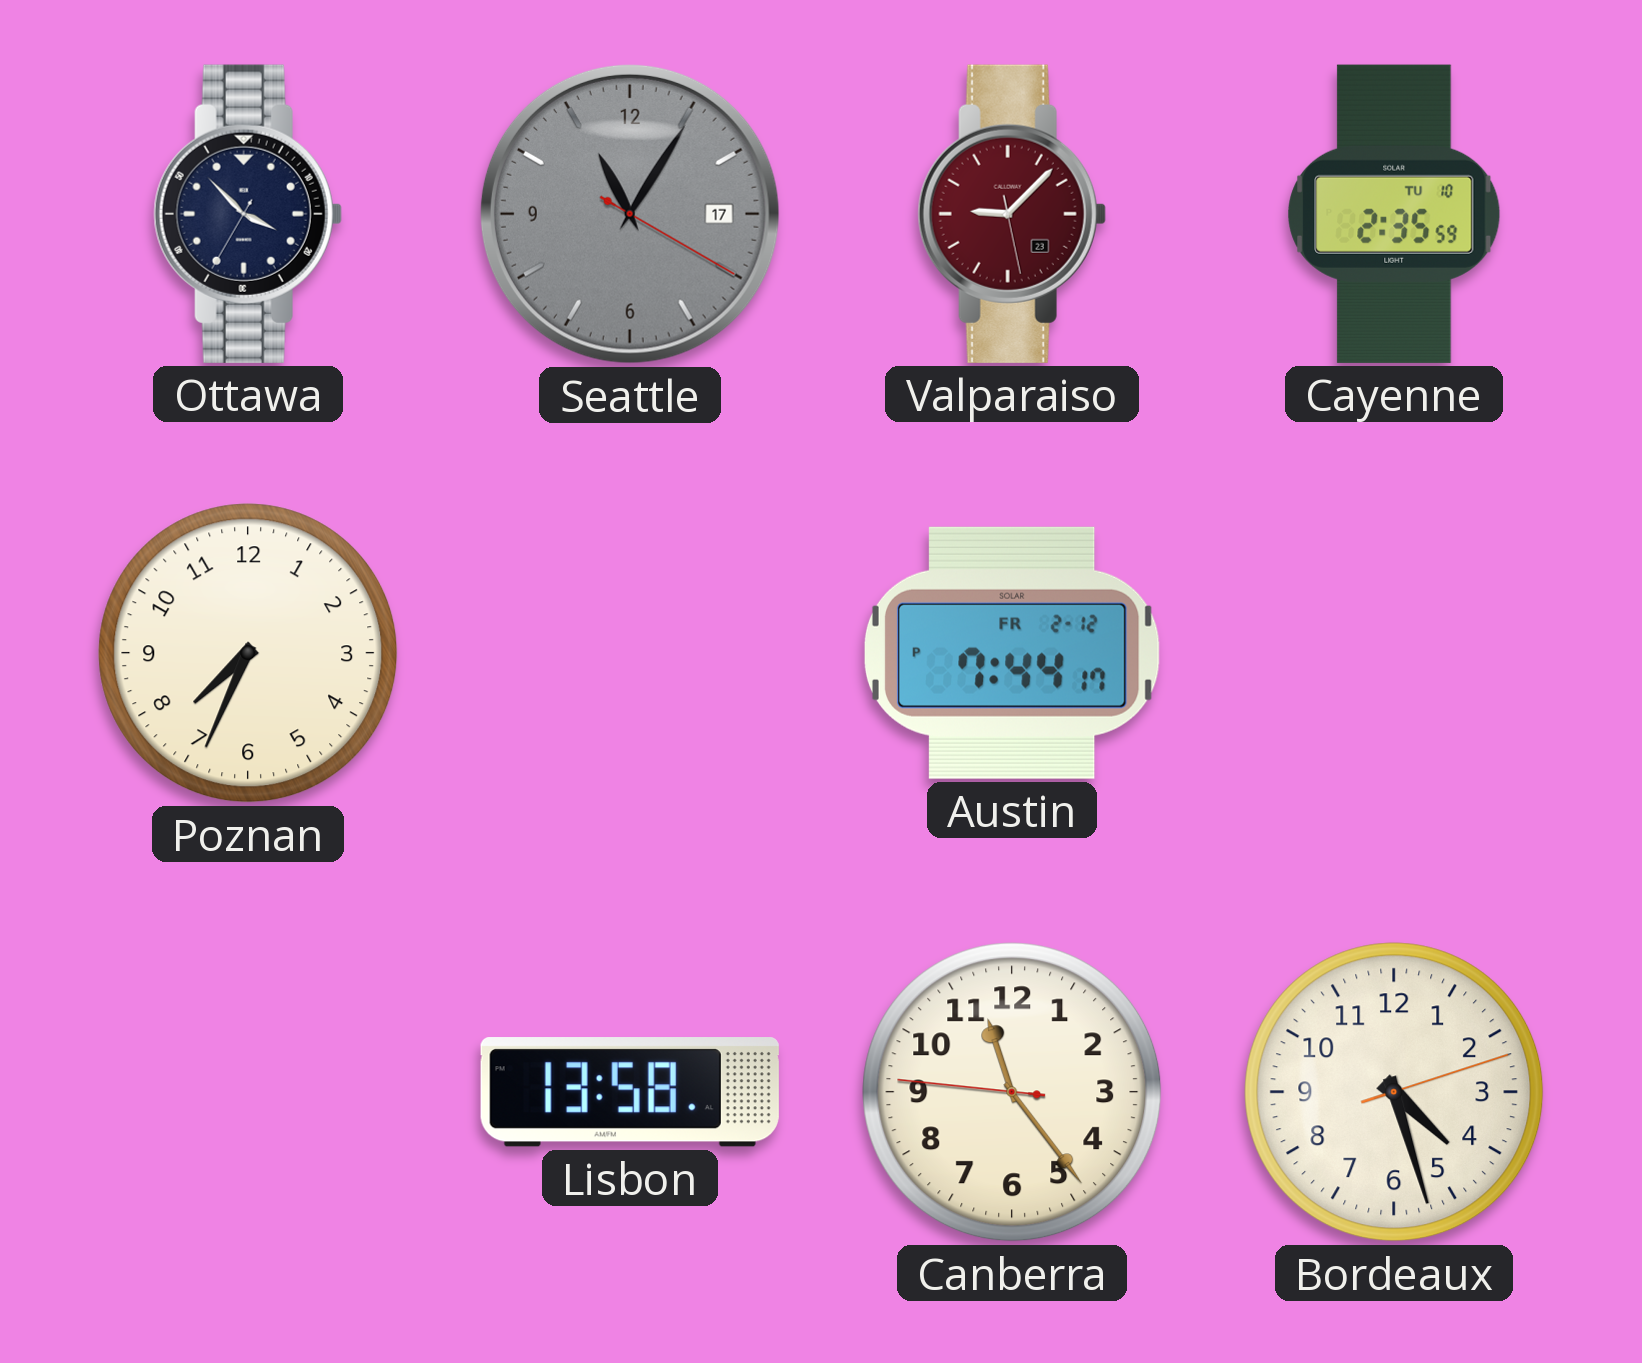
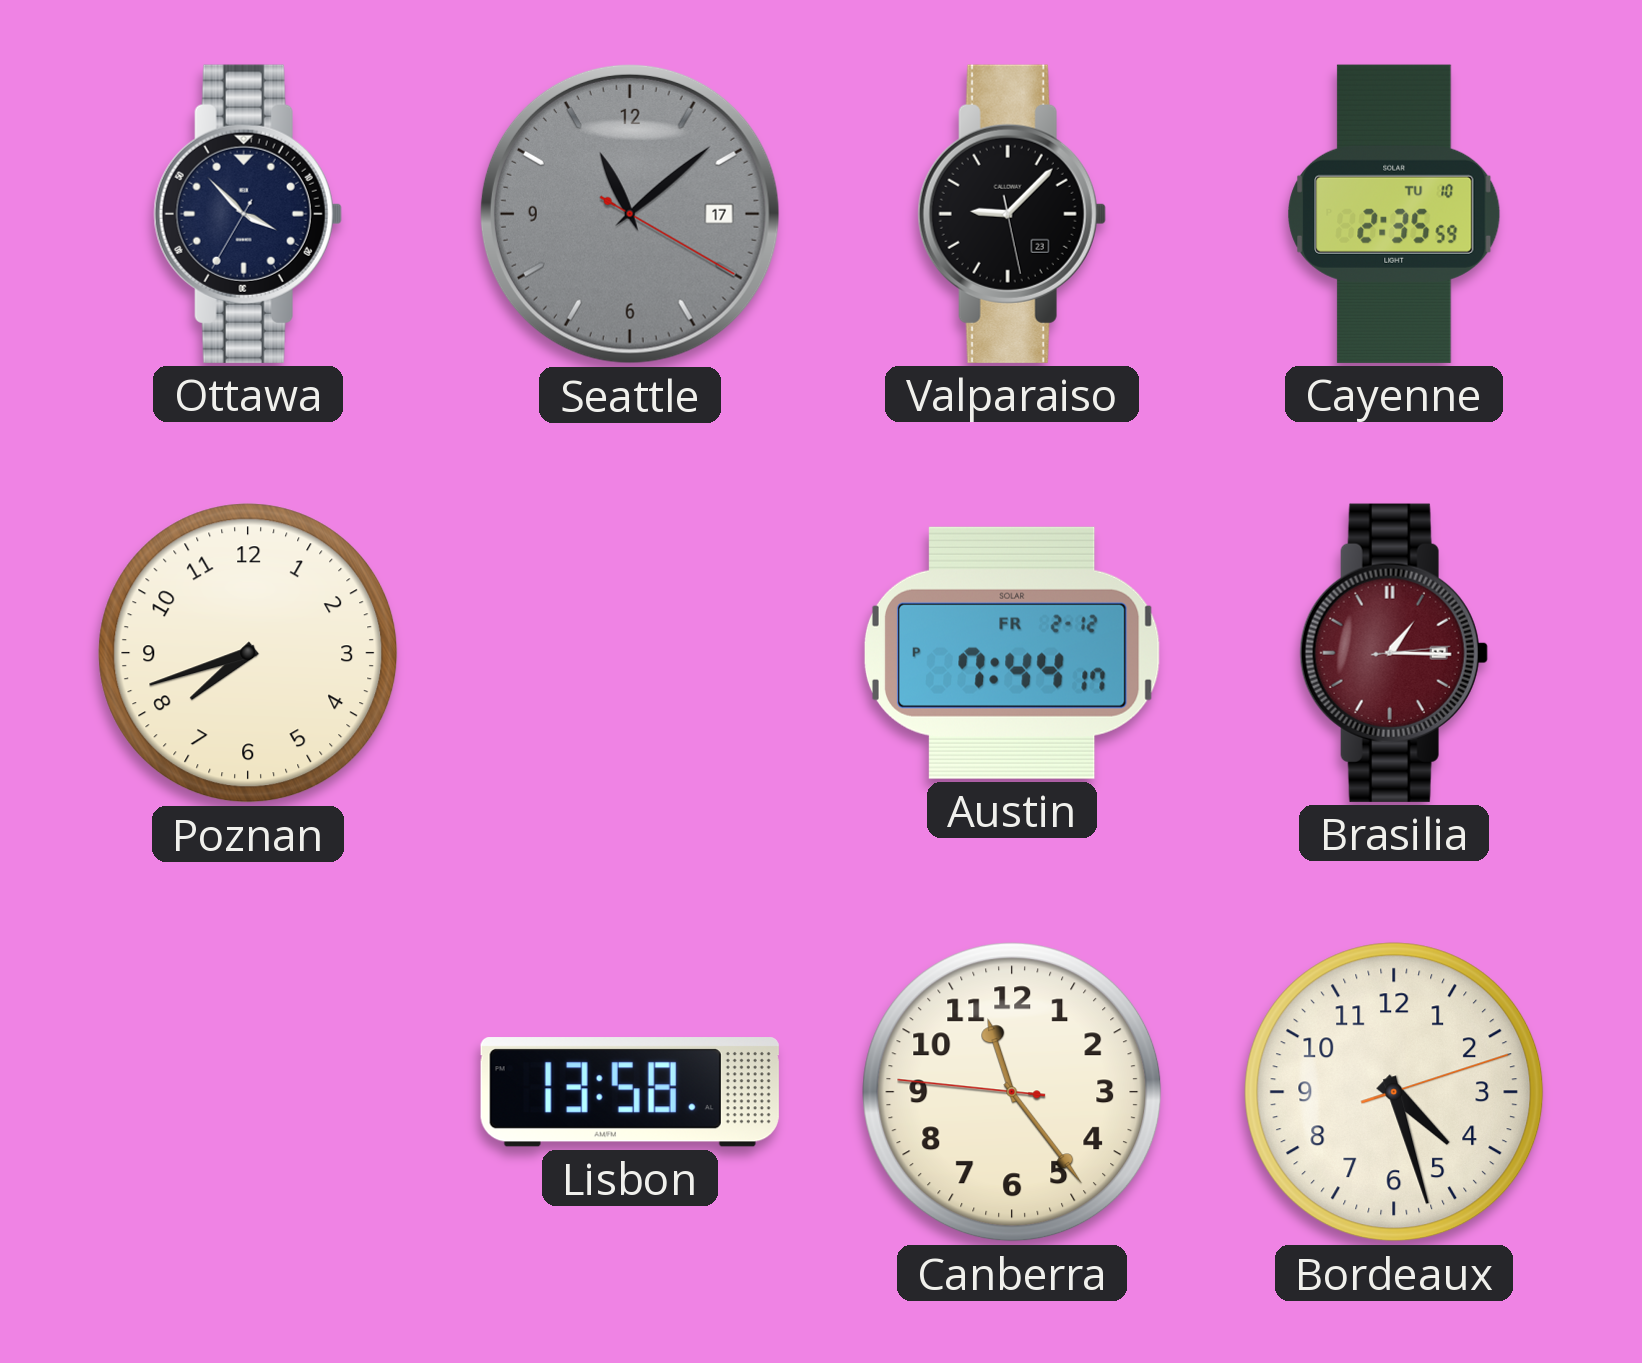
Seattle: 11:05 -> 11:08
Valparaiso dial: burgundy -> black
Poznan: 7:34 -> 7:42
Brasilia: none -> 1:15
